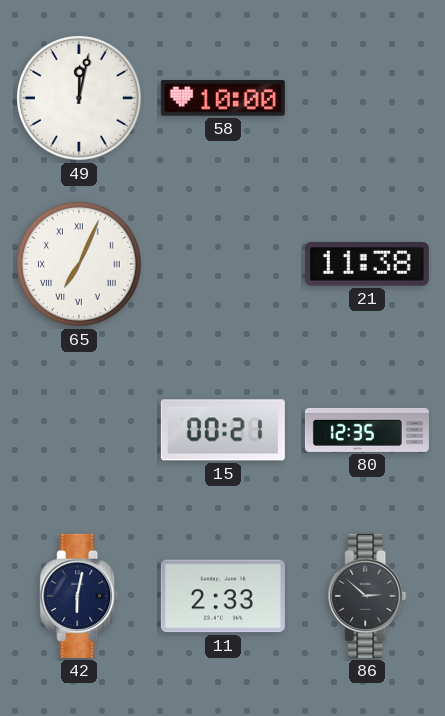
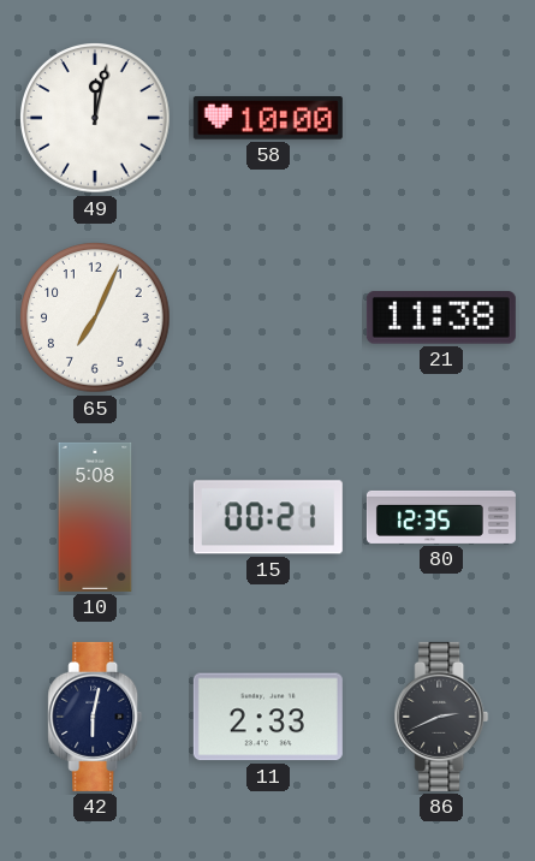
65 numerals: Roman -> Arabic
10: none -> 5:08
86: 2:52 -> 2:41
